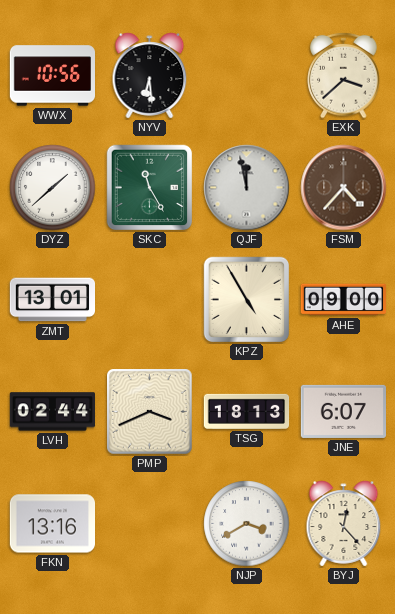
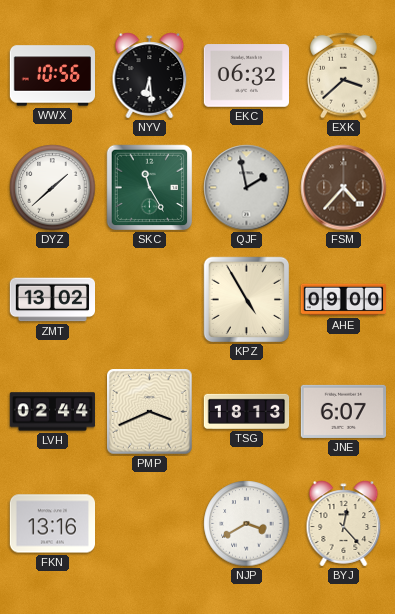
EKC: none -> 06:32
QJF: 11:58 -> 1:58
ZMT: 13:01 -> 13:02
